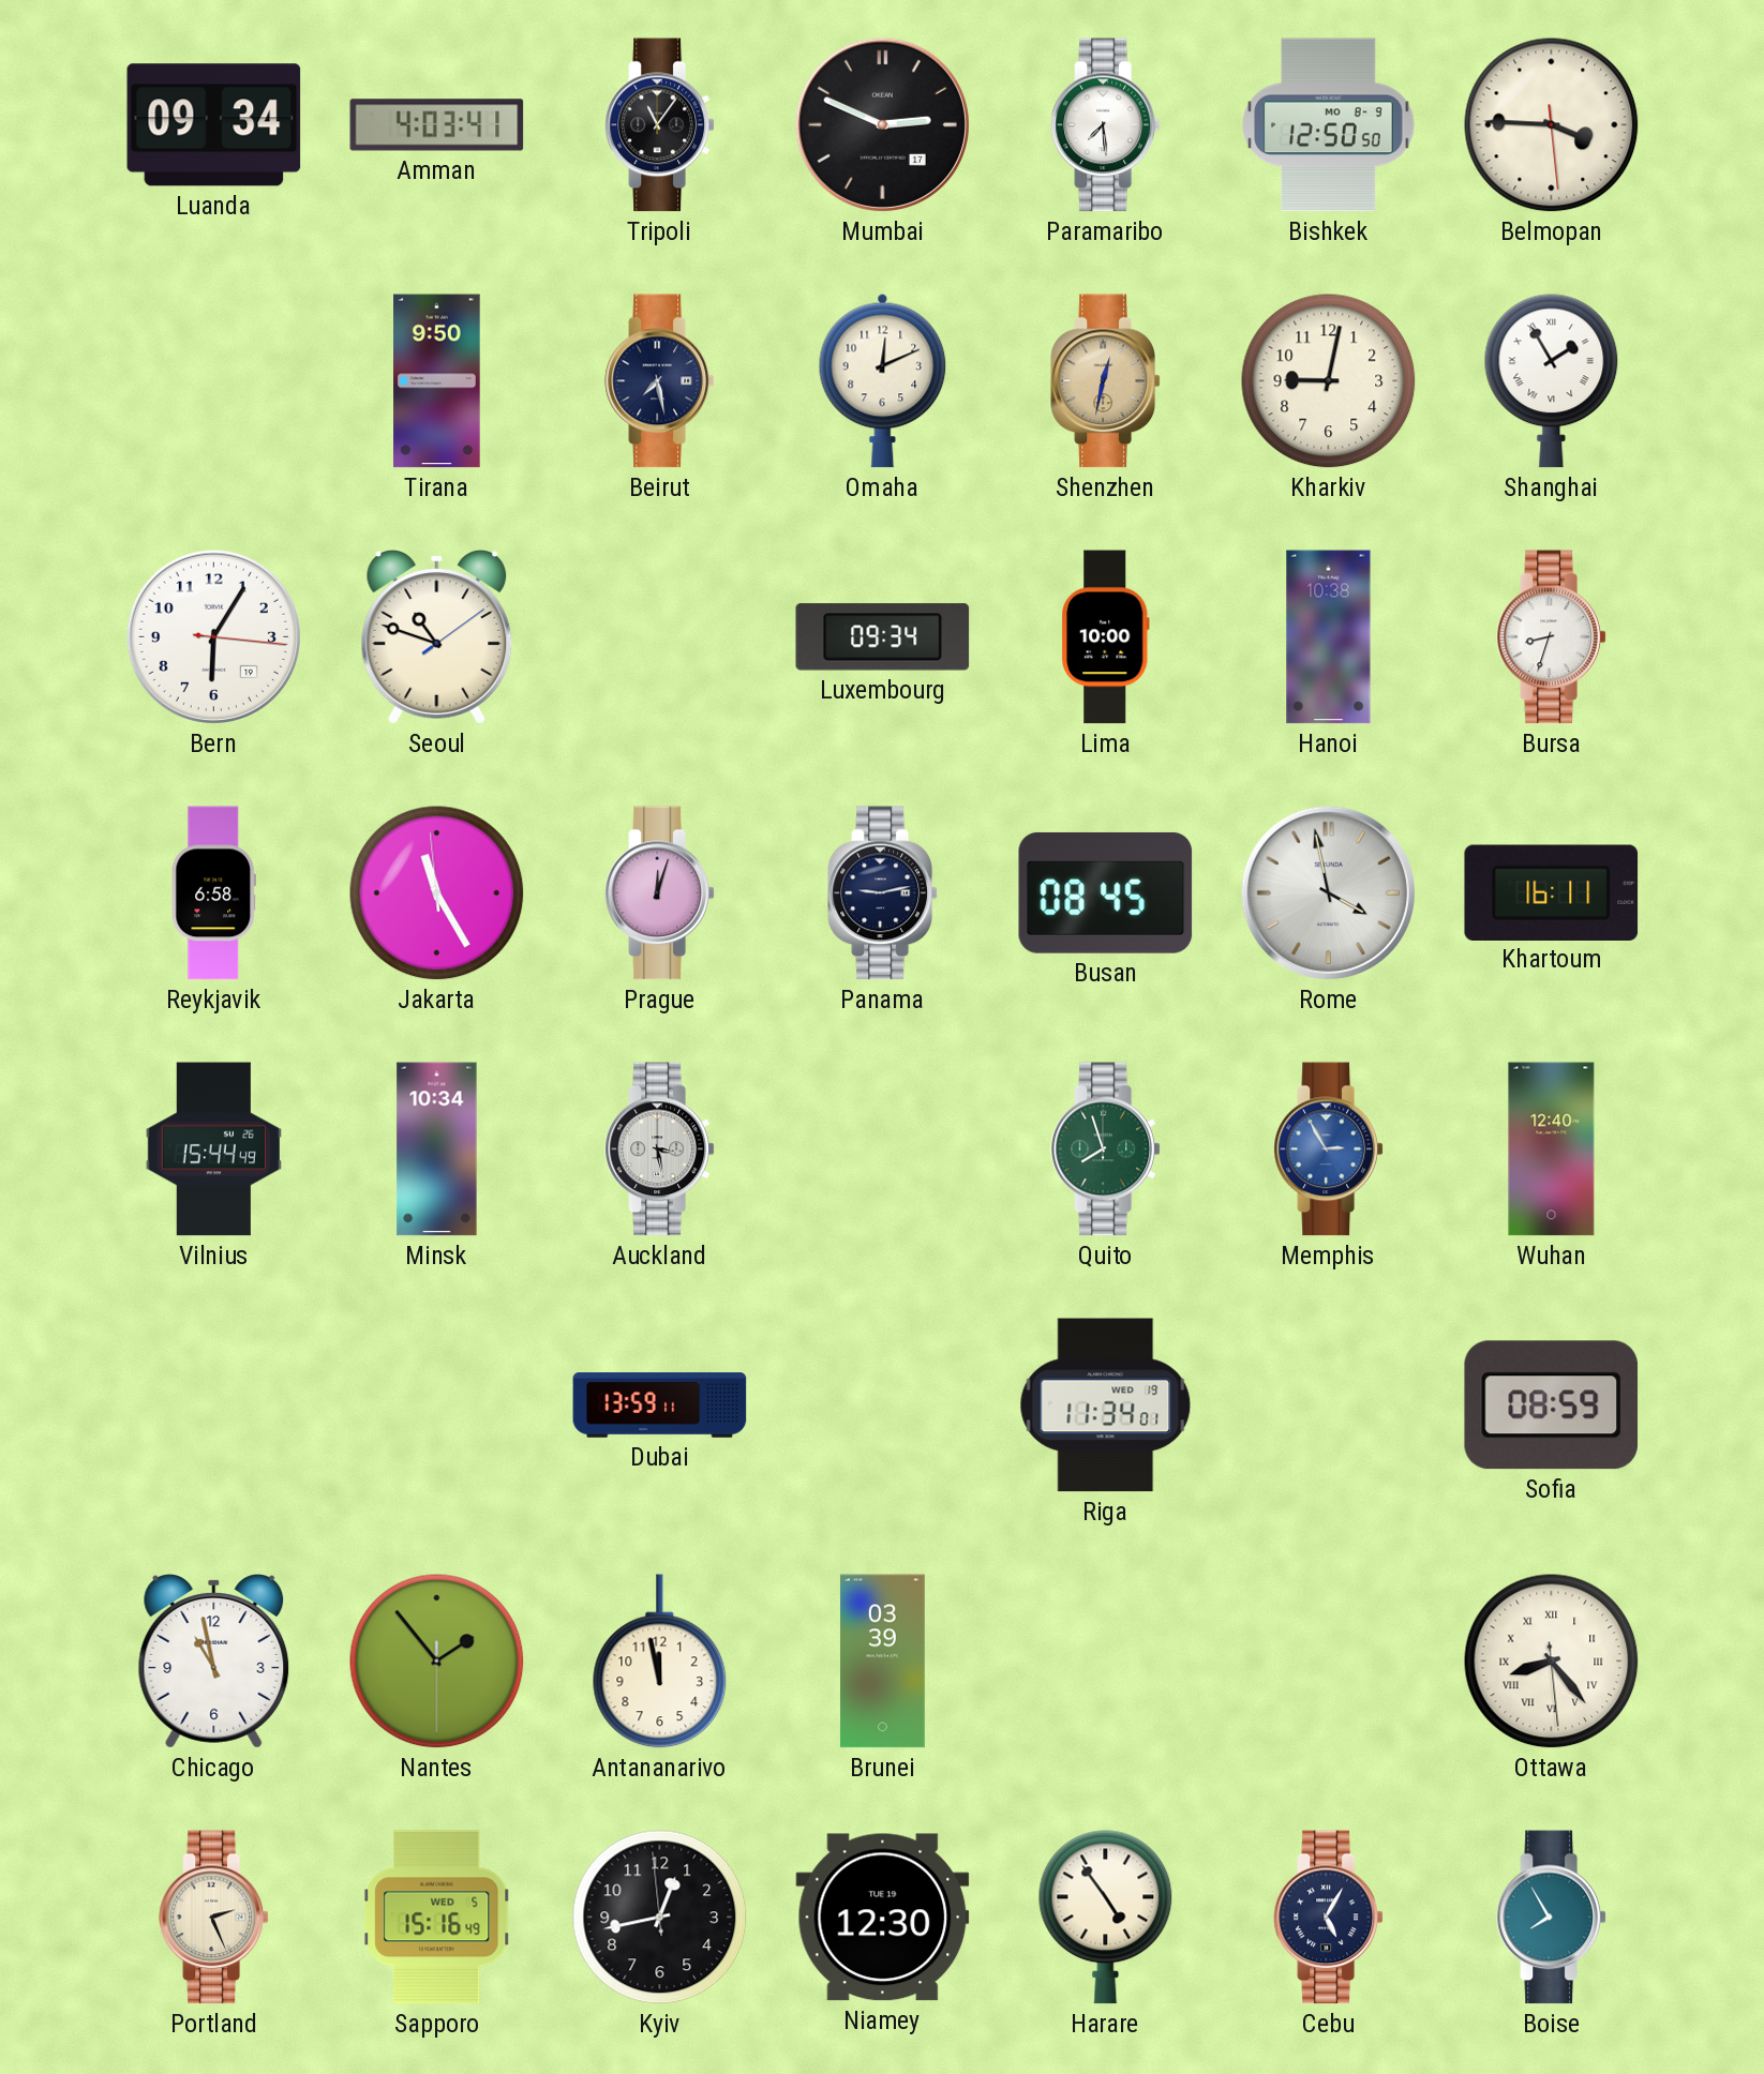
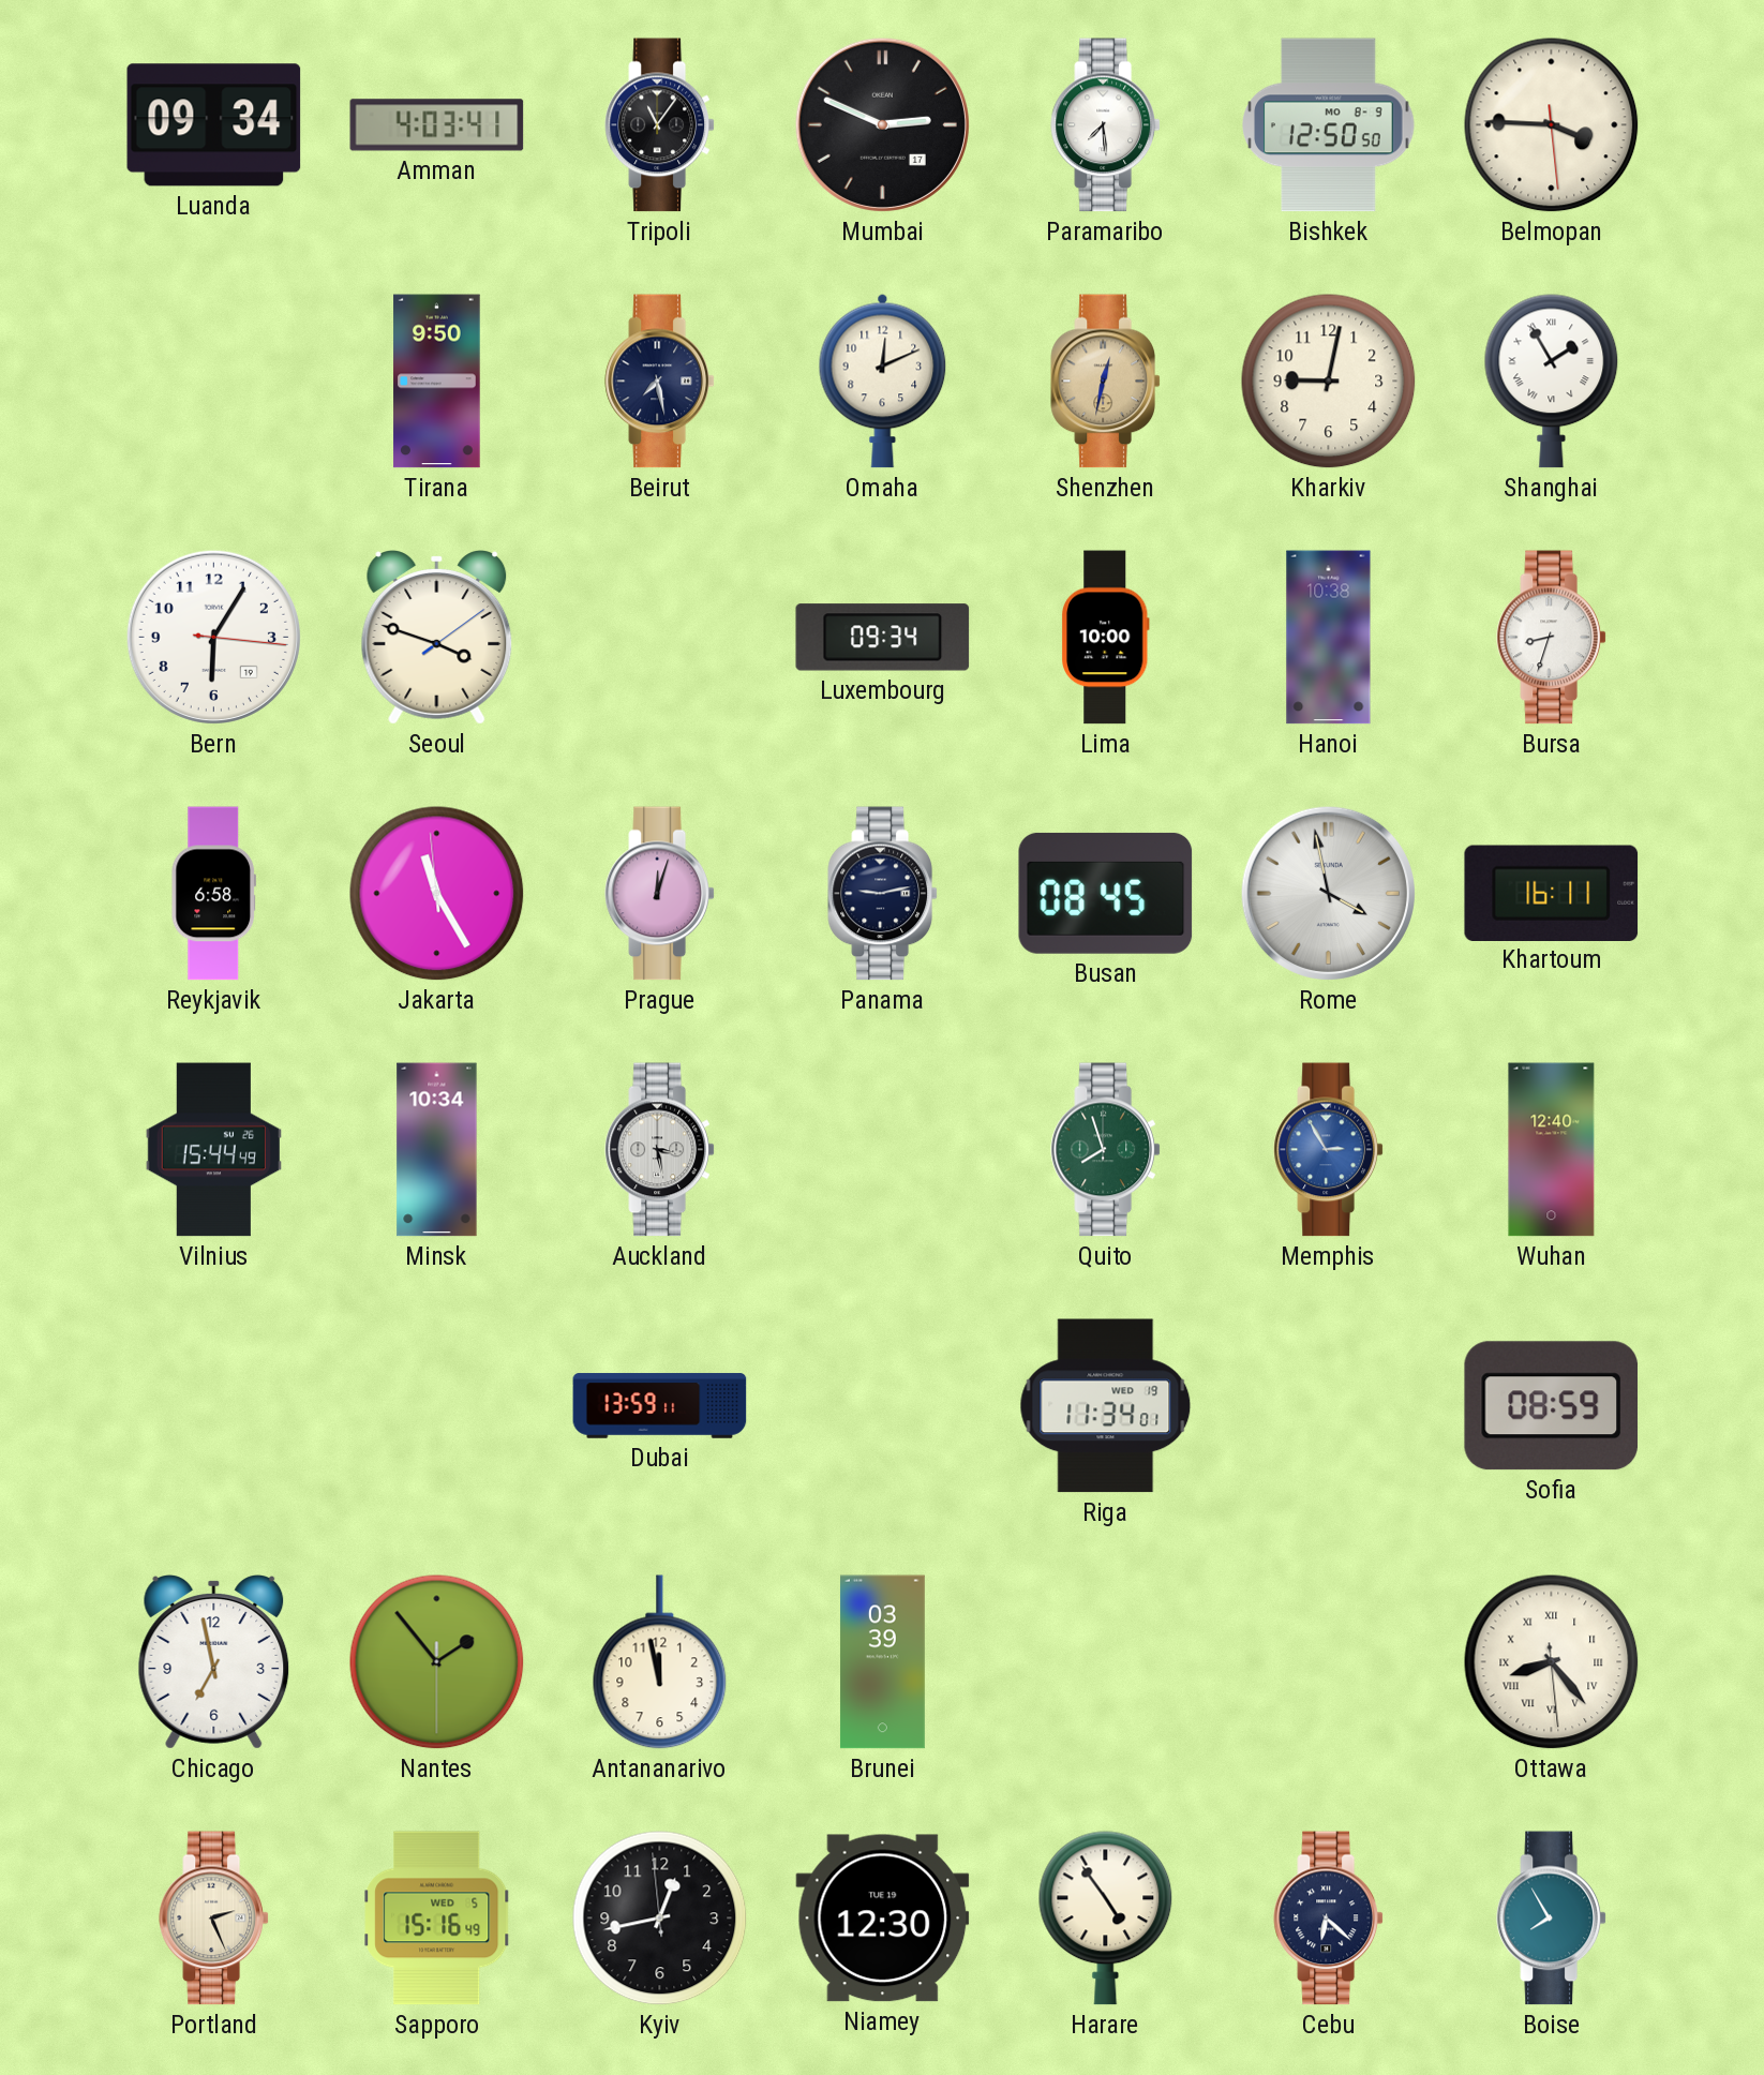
Seoul: 10:48 -> 3:48
Chicago: 10:58 -> 6:58
Cebu: 5:05 -> 6:22
